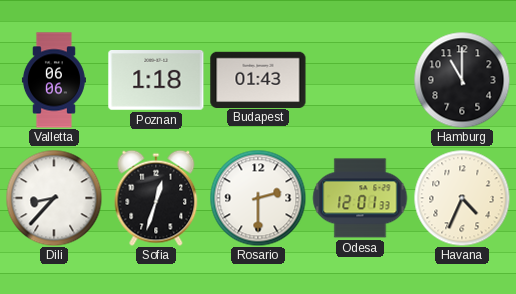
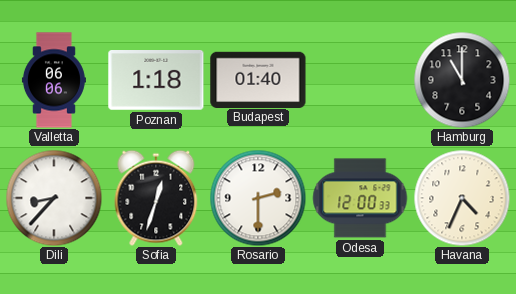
Budapest: 01:43 -> 01:40
Odesa: 12:01 -> 12:00
